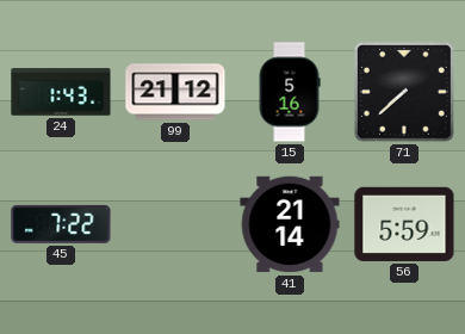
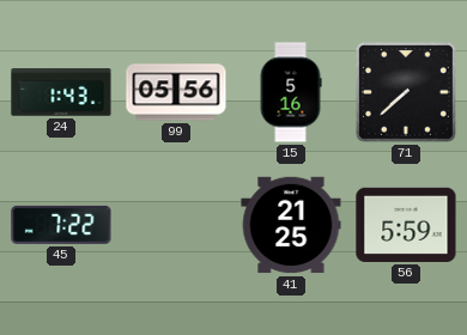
99: 21:12 -> 05:56
41: 21:14 -> 21:25
